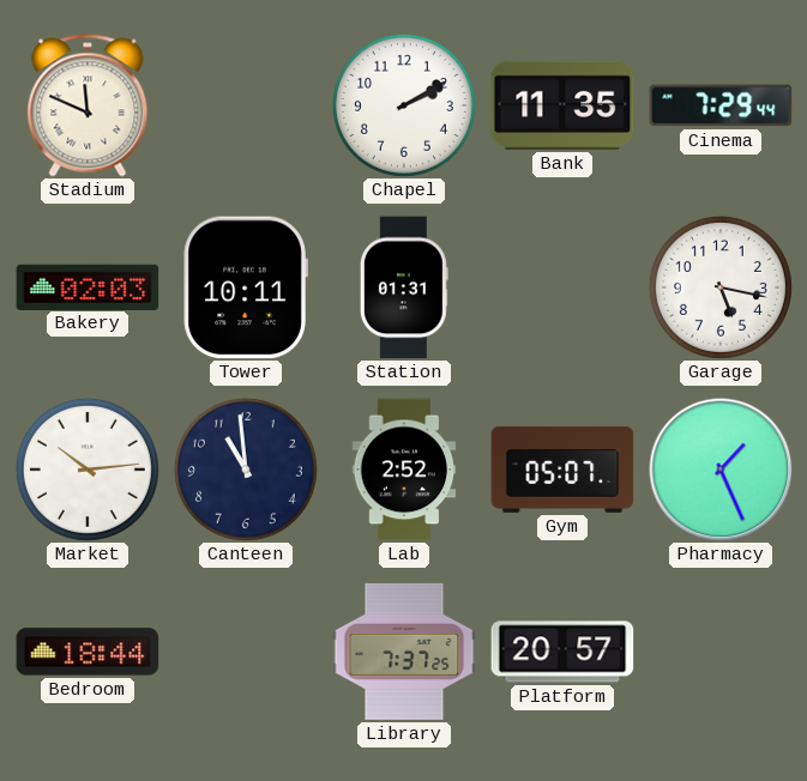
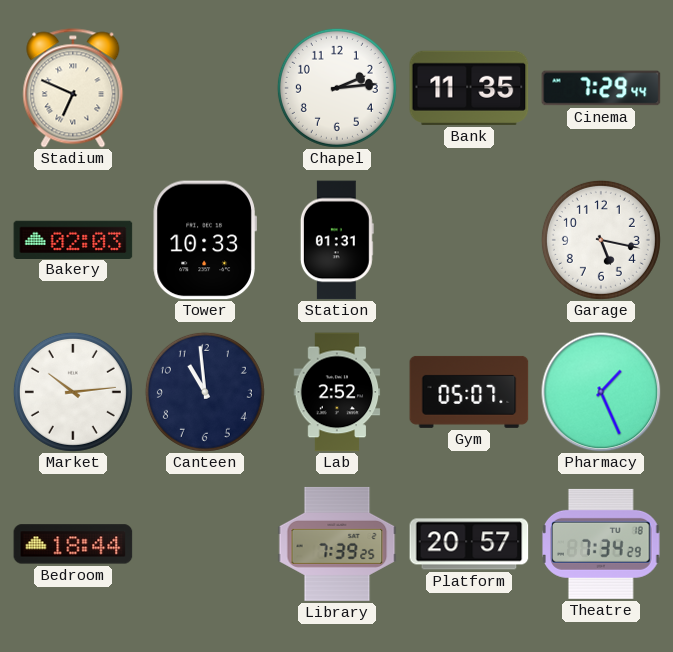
Stadium: 11:49 -> 6:49
Chapel: 2:10 -> 2:14
Tower: 10:11 -> 10:33
Library: 7:37 -> 7:39
Theatre: none -> 7:34
